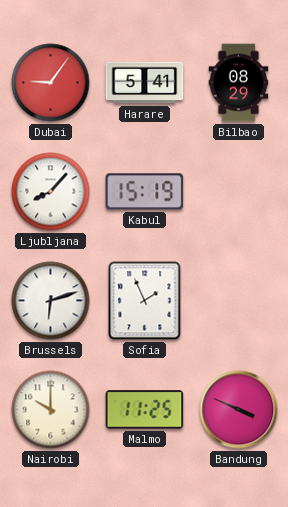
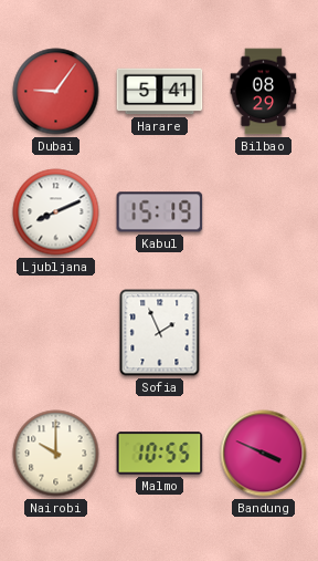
Ljubljana: 8:07 -> 8:11
Brussels: 6:12 -> none
Malmo: 11:25 -> 10:55
